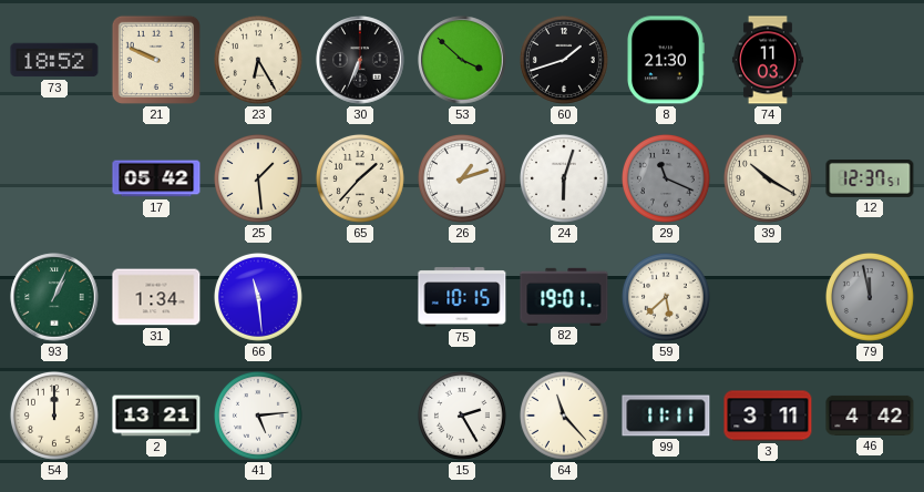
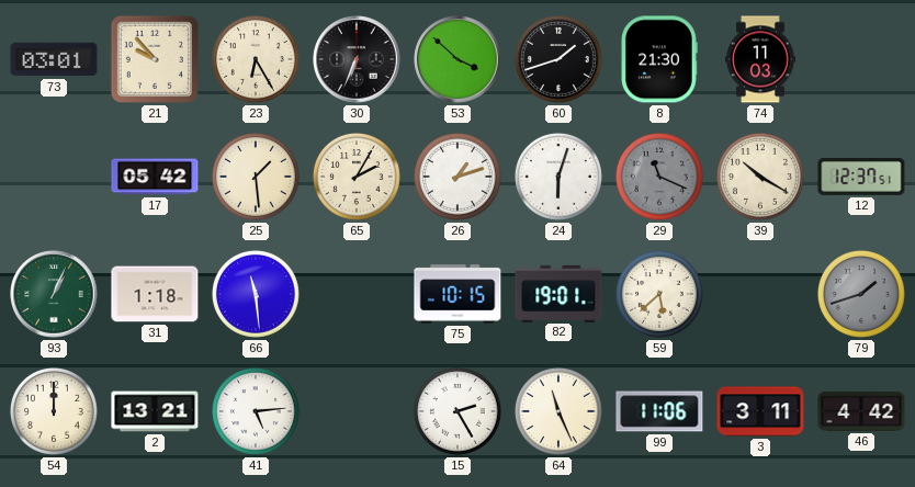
73: 18:52 -> 03:01
21: 9:49 -> 9:53
65: 1:37 -> 2:05
31: 1:34 -> 1:18
79: 11:58 -> 1:42
64: 11:23 -> 11:26
99: 11:11 -> 11:06
